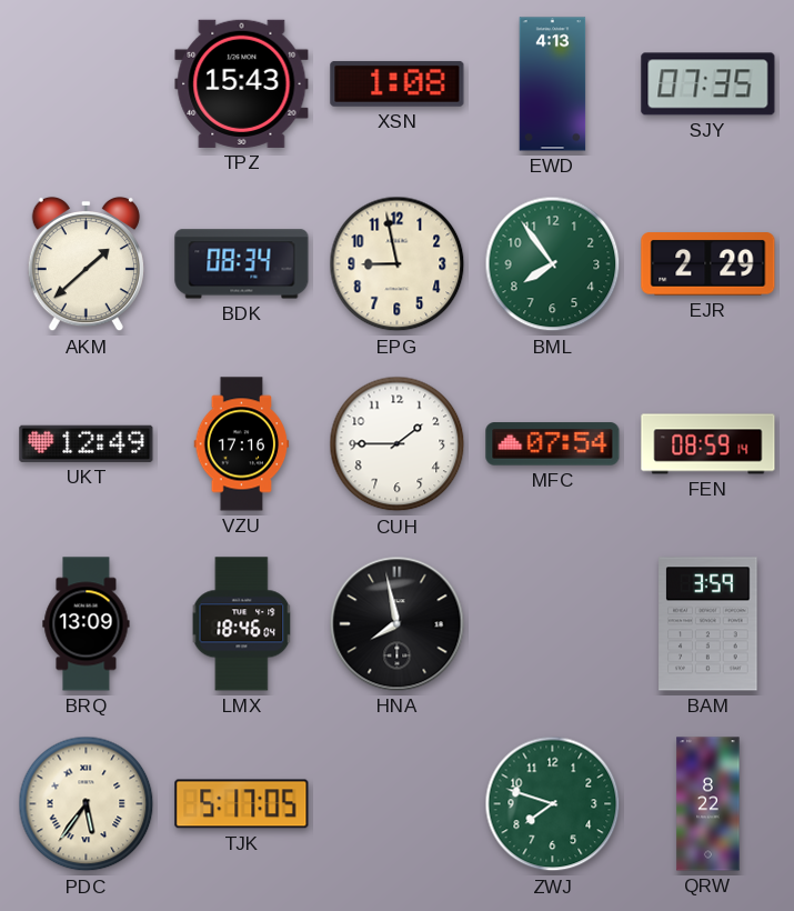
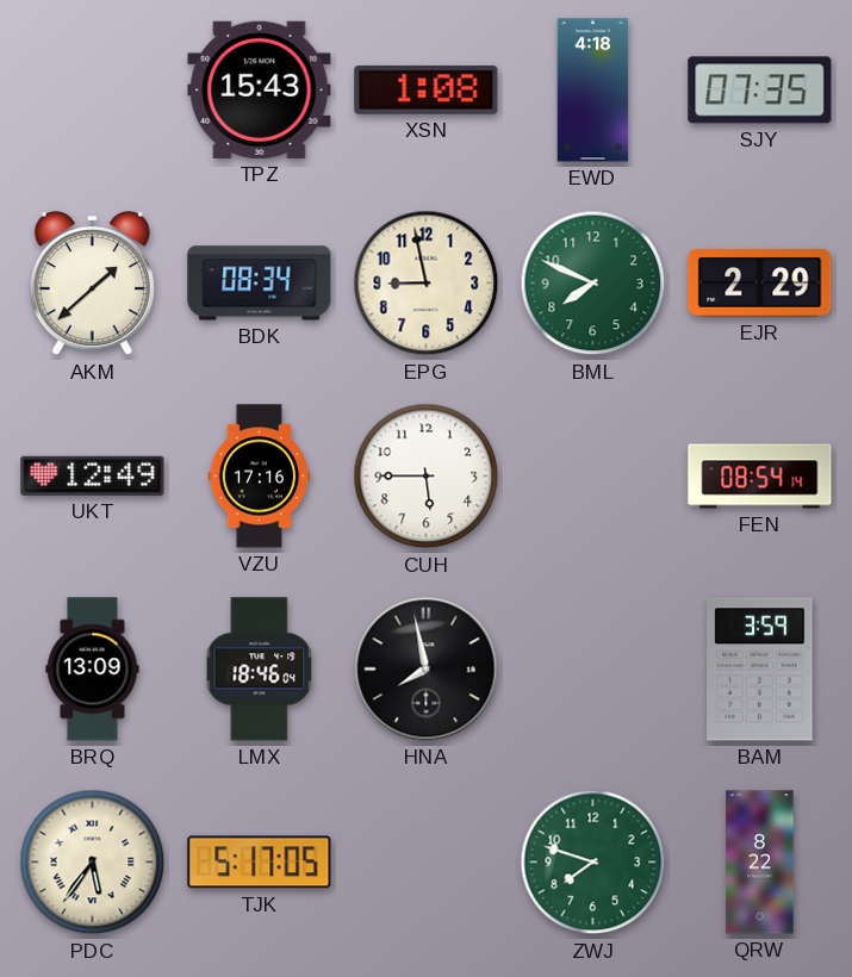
EWD: 4:13 -> 4:18
BML: 7:54 -> 7:49
CUH: 1:45 -> 5:45
MFC: 07:54 -> none
FEN: 08:59 -> 08:54
